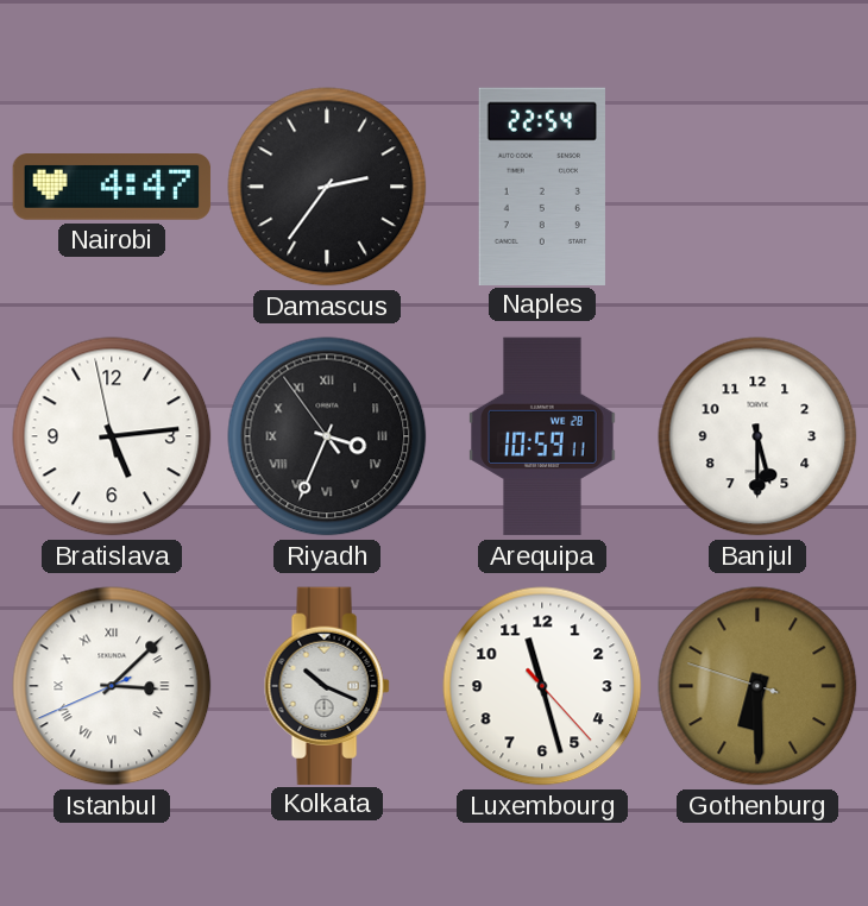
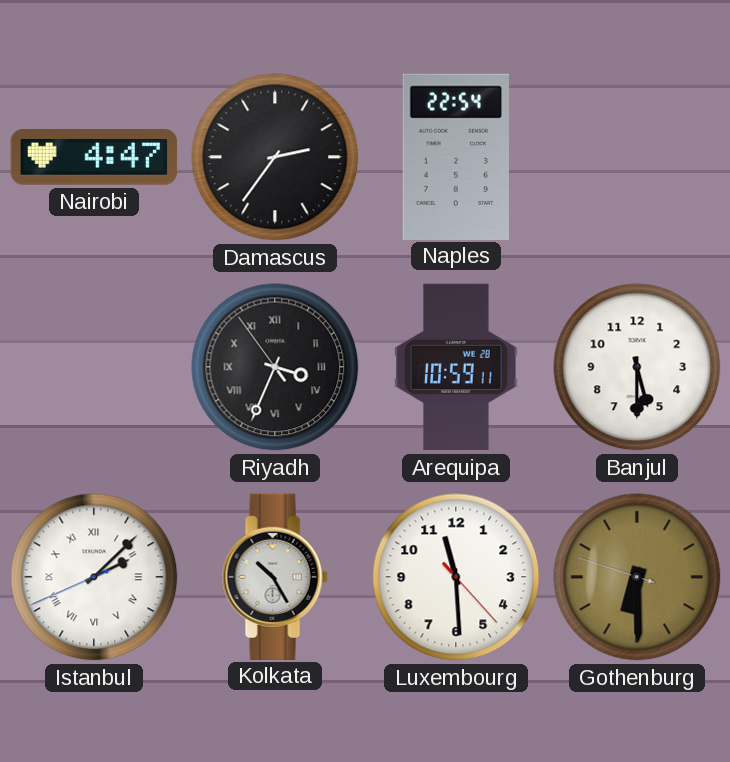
Bratislava: 5:13 -> none
Istanbul: 3:07 -> 2:07
Kolkata: 10:19 -> 10:25
Luxembourg: 11:27 -> 11:29
